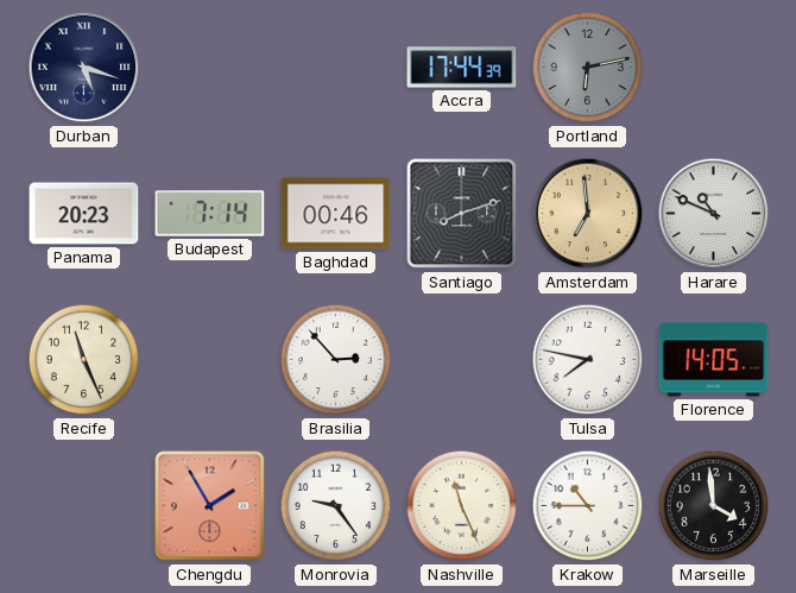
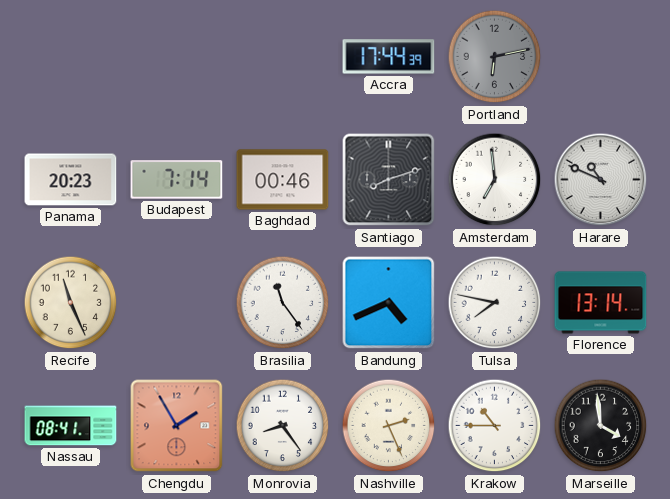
Durban: 5:18 -> none
Amsterdam dial: champagne -> white
Brasilia: 2:53 -> 11:24
Bandung: none -> 4:41
Florence: 14:05 -> 13:14
Nassau: none -> 08:41
Monrovia: 9:24 -> 8:24
Nashville: 11:26 -> 2:26
